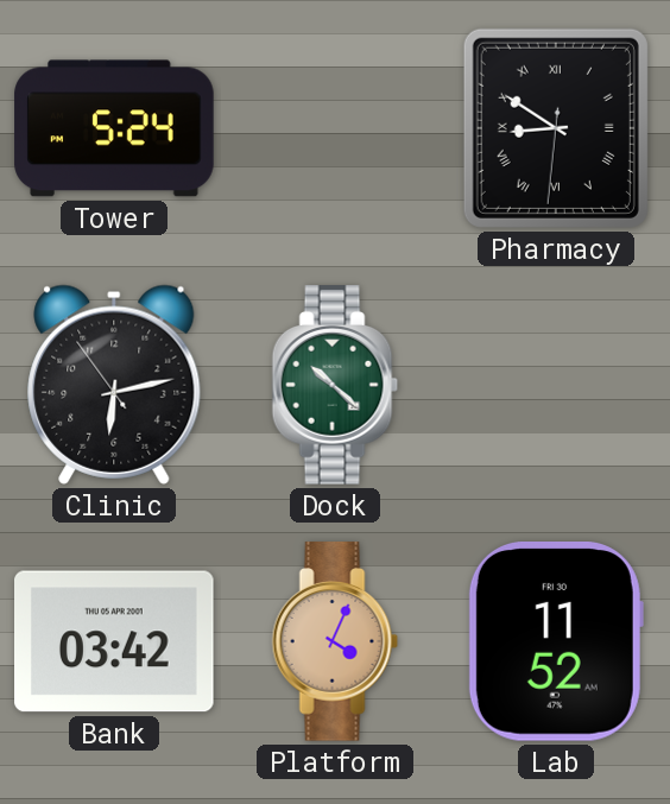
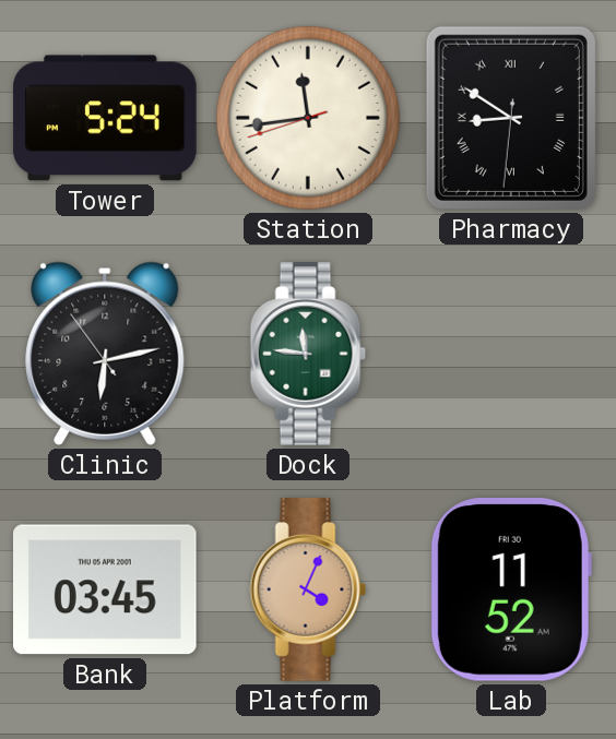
Station: none -> 11:43
Dock: 10:22 -> 11:46
Bank: 03:42 -> 03:45
